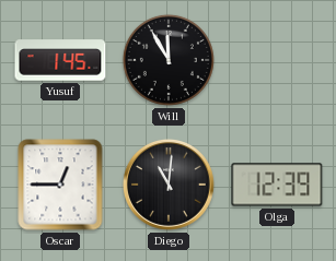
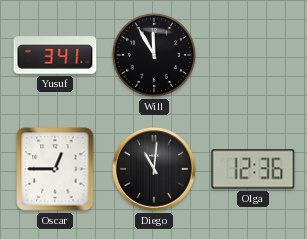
Yusuf: 1:45 -> 3:41
Olga: 12:39 -> 12:36
